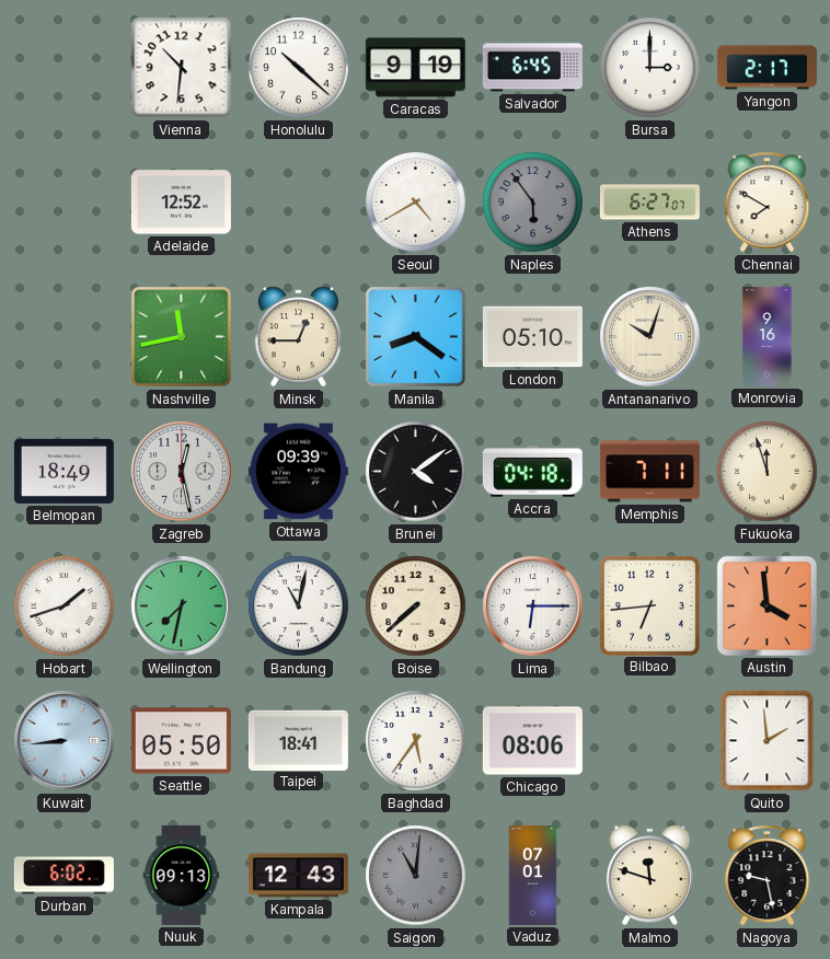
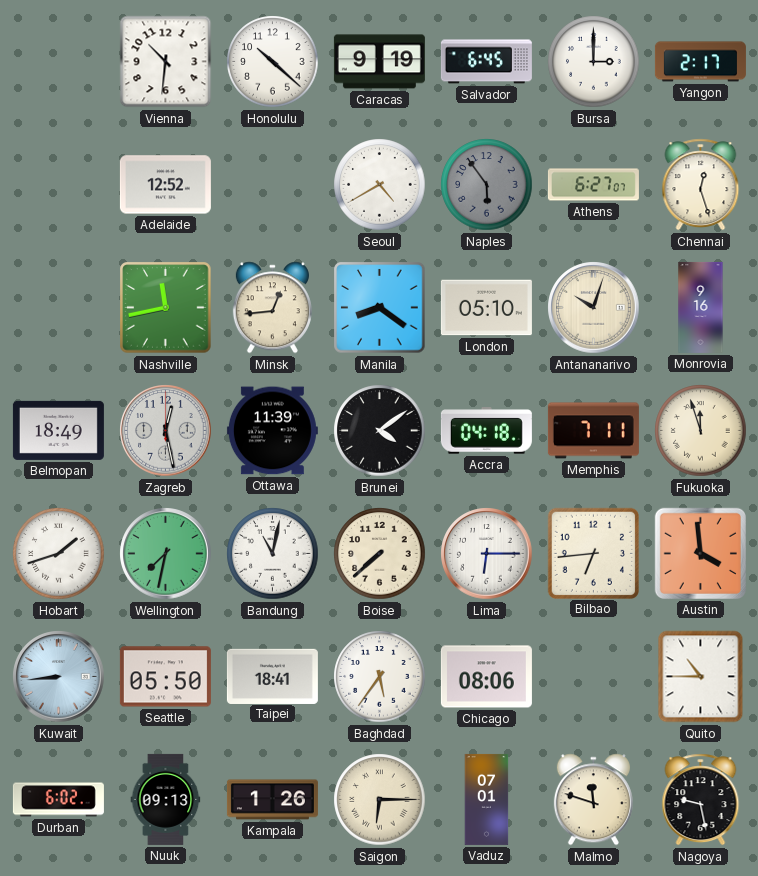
Chennai: 7:50 -> 12:27
Minsk: 12:45 -> 12:44
Ottawa: 09:39 -> 11:39
Quito: 1:59 -> 10:45
Kampala: 12:43 -> 1:26
Saigon: 11:01 -> 6:15
Saigon dial: grey -> cream
